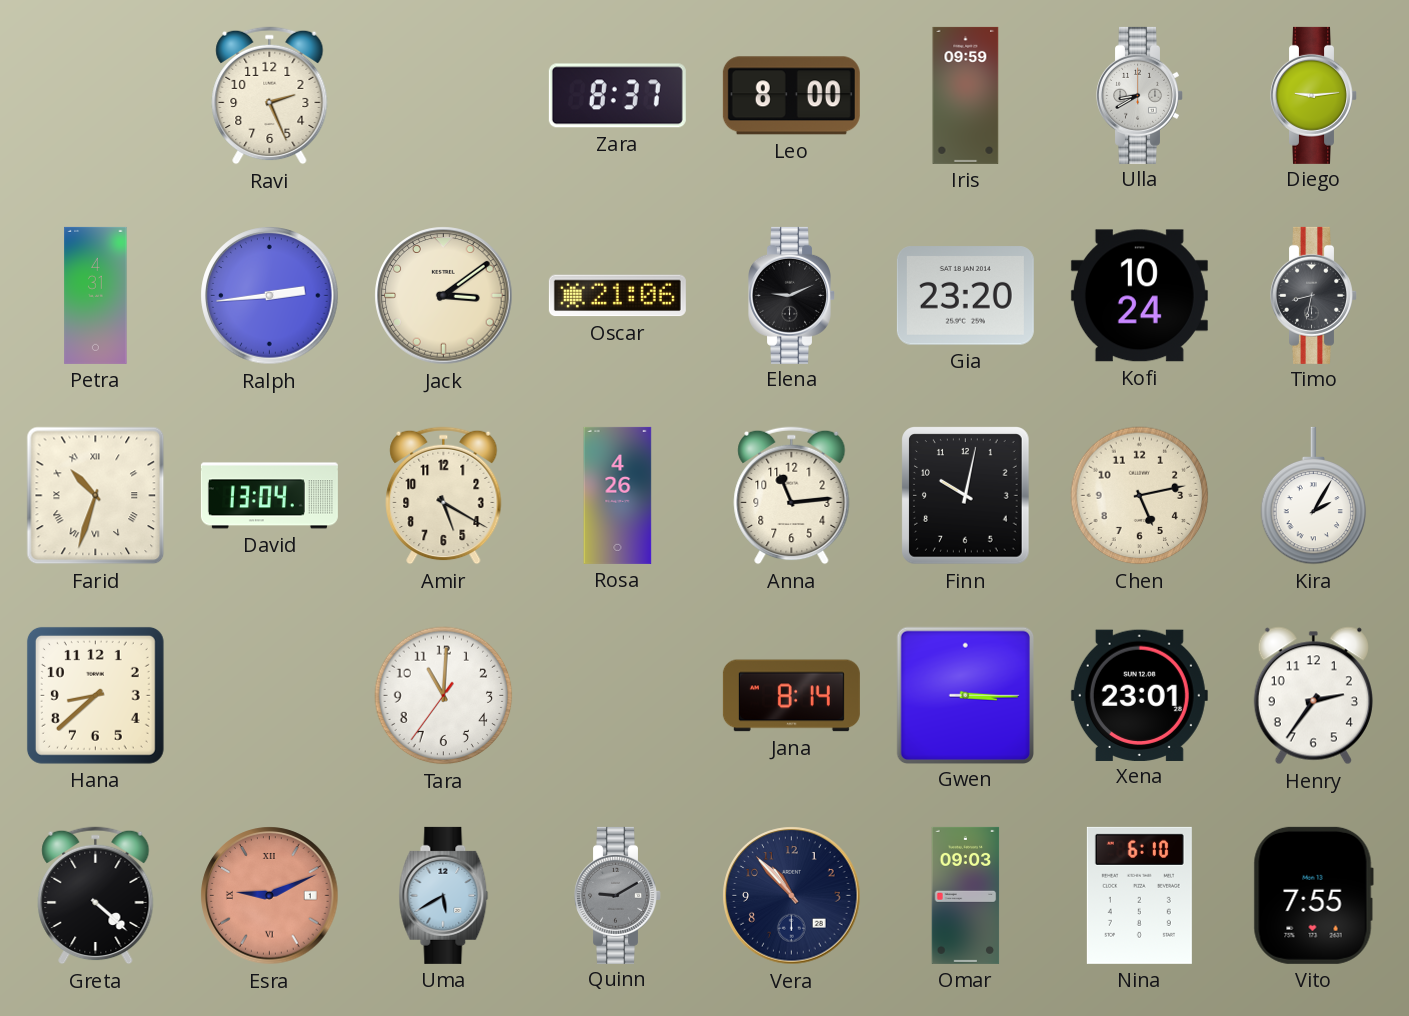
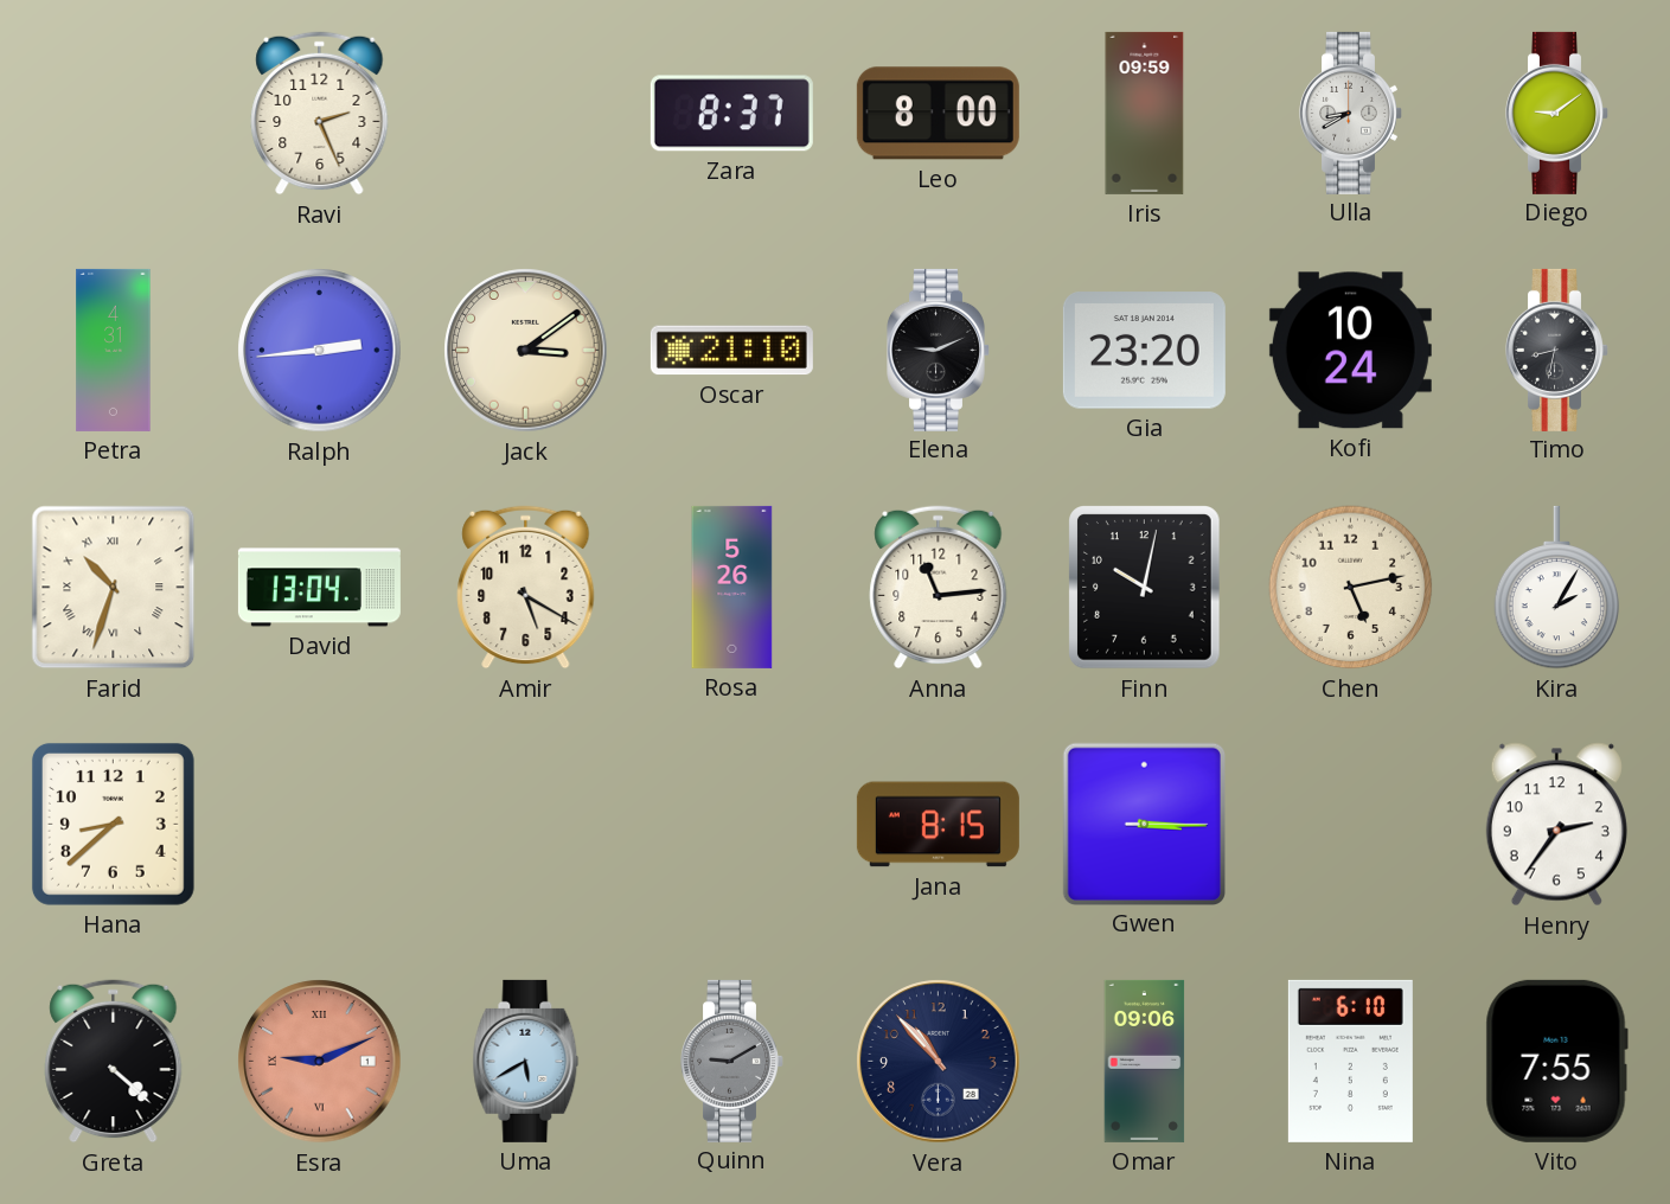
Diego: 9:14 -> 9:09
Oscar: 21:06 -> 21:10
Rosa: 4:26 -> 5:26
Tara: 11:00 -> none
Jana: 8:14 -> 8:15
Xena: 23:01 -> none
Omar: 09:03 -> 09:06
